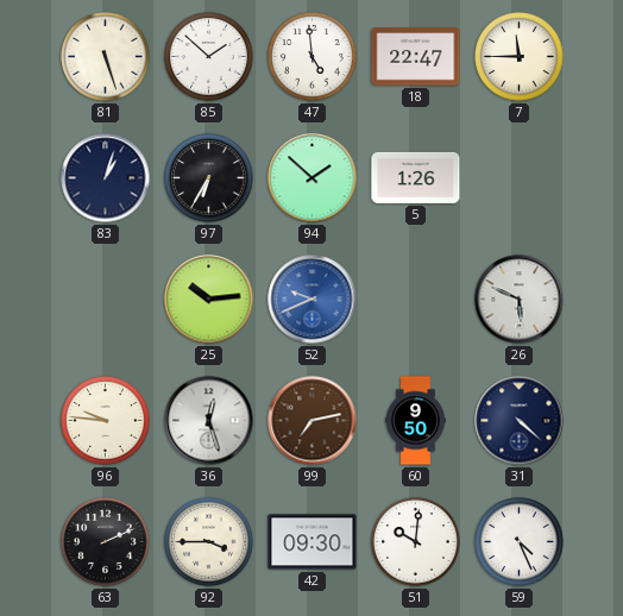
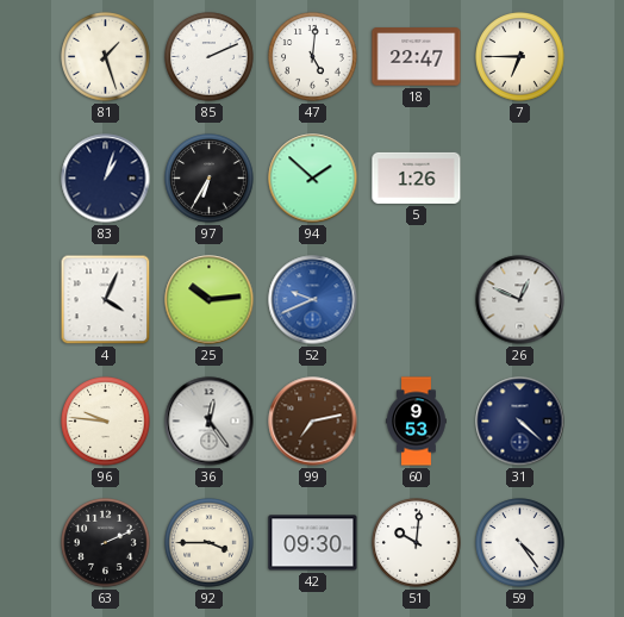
81: 5:27 -> 1:27
85: 1:52 -> 2:11
47: 4:59 -> 5:01
7: 11:45 -> 6:45
4: none -> 4:04
26: 5:49 -> 12:49
36: 12:27 -> 12:24
60: 9:50 -> 9:53
59: 4:26 -> 4:24
